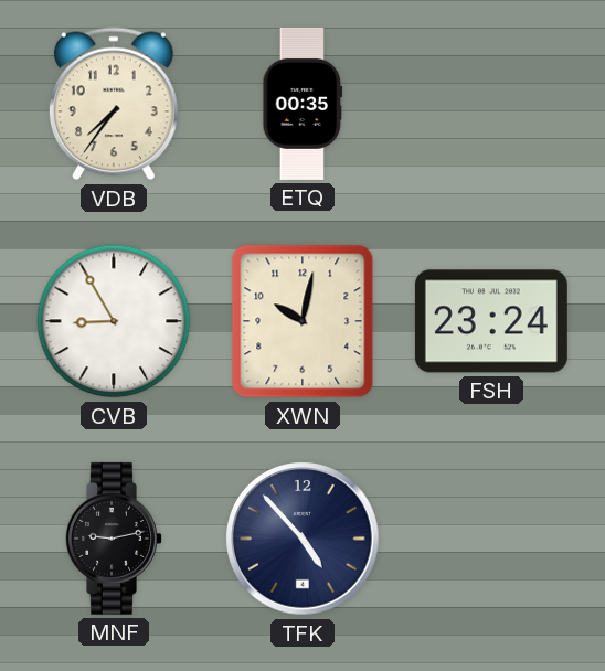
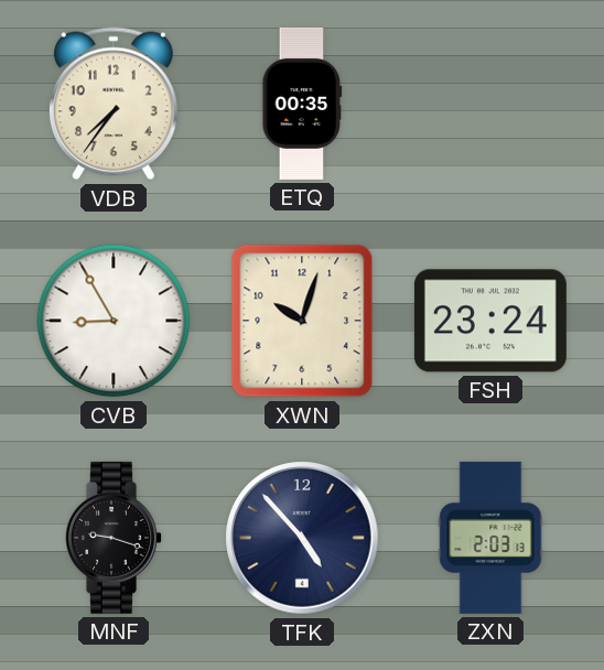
XWN: 10:02 -> 10:03
MNF: 9:13 -> 9:18
ZXN: none -> 2:03
